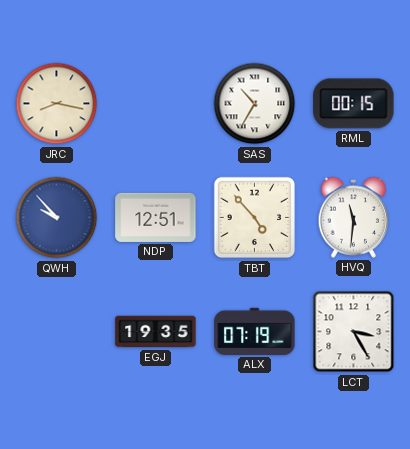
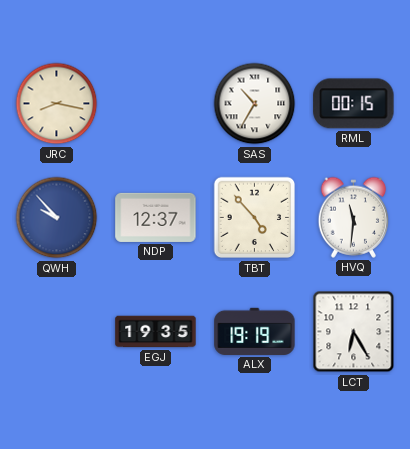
NDP: 12:51 -> 12:37
ALX: 07:19 -> 19:19
LCT: 3:25 -> 6:25
